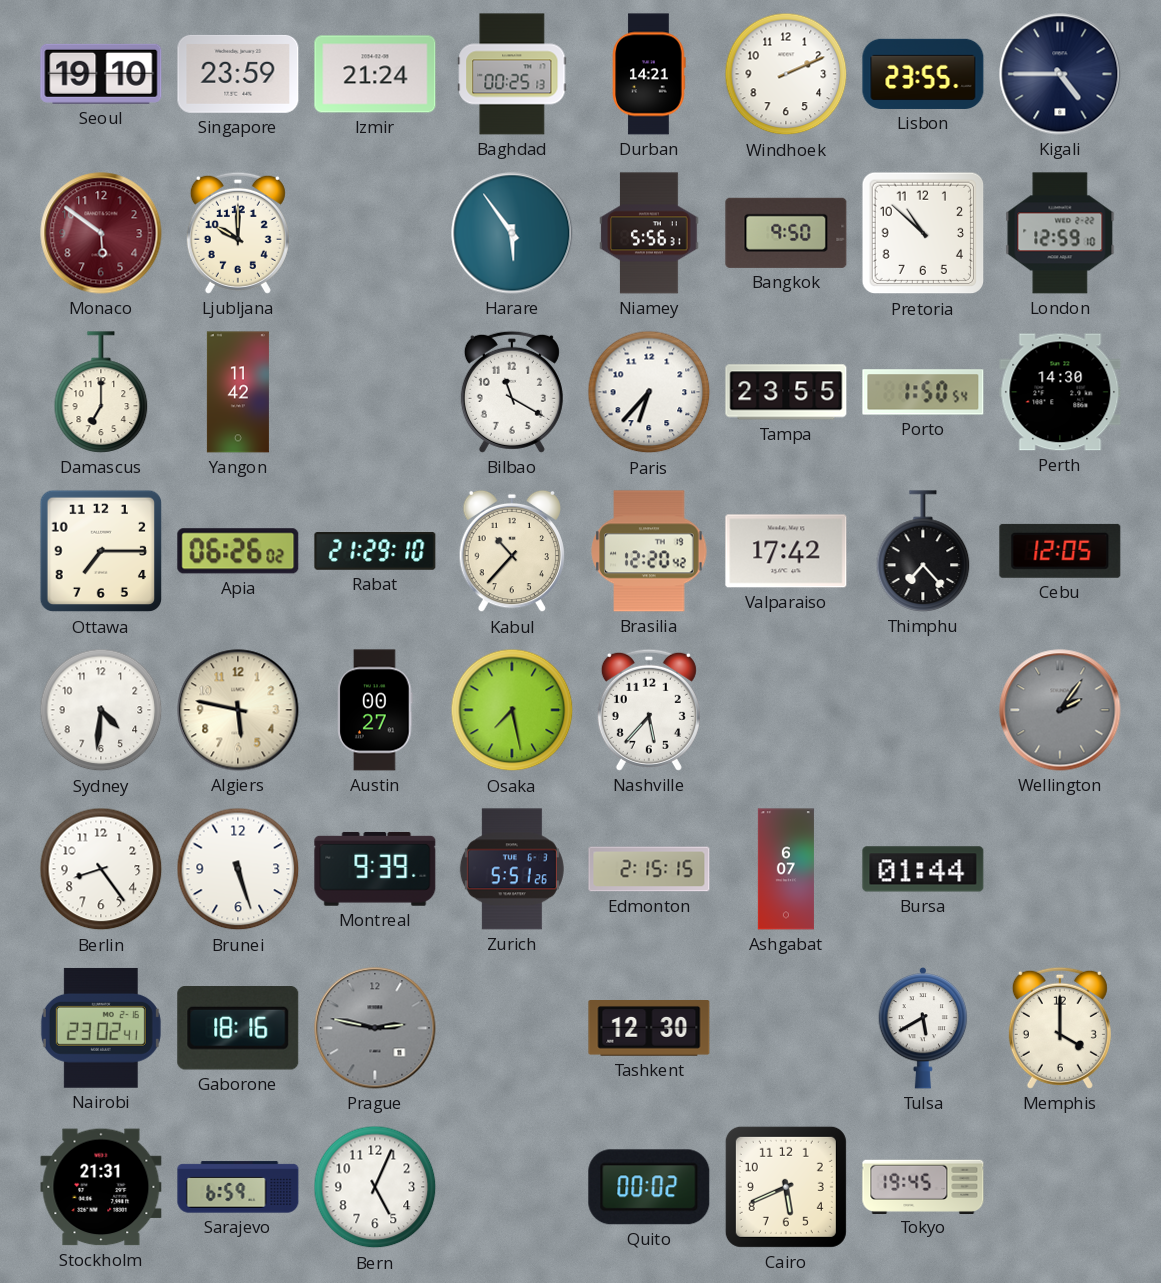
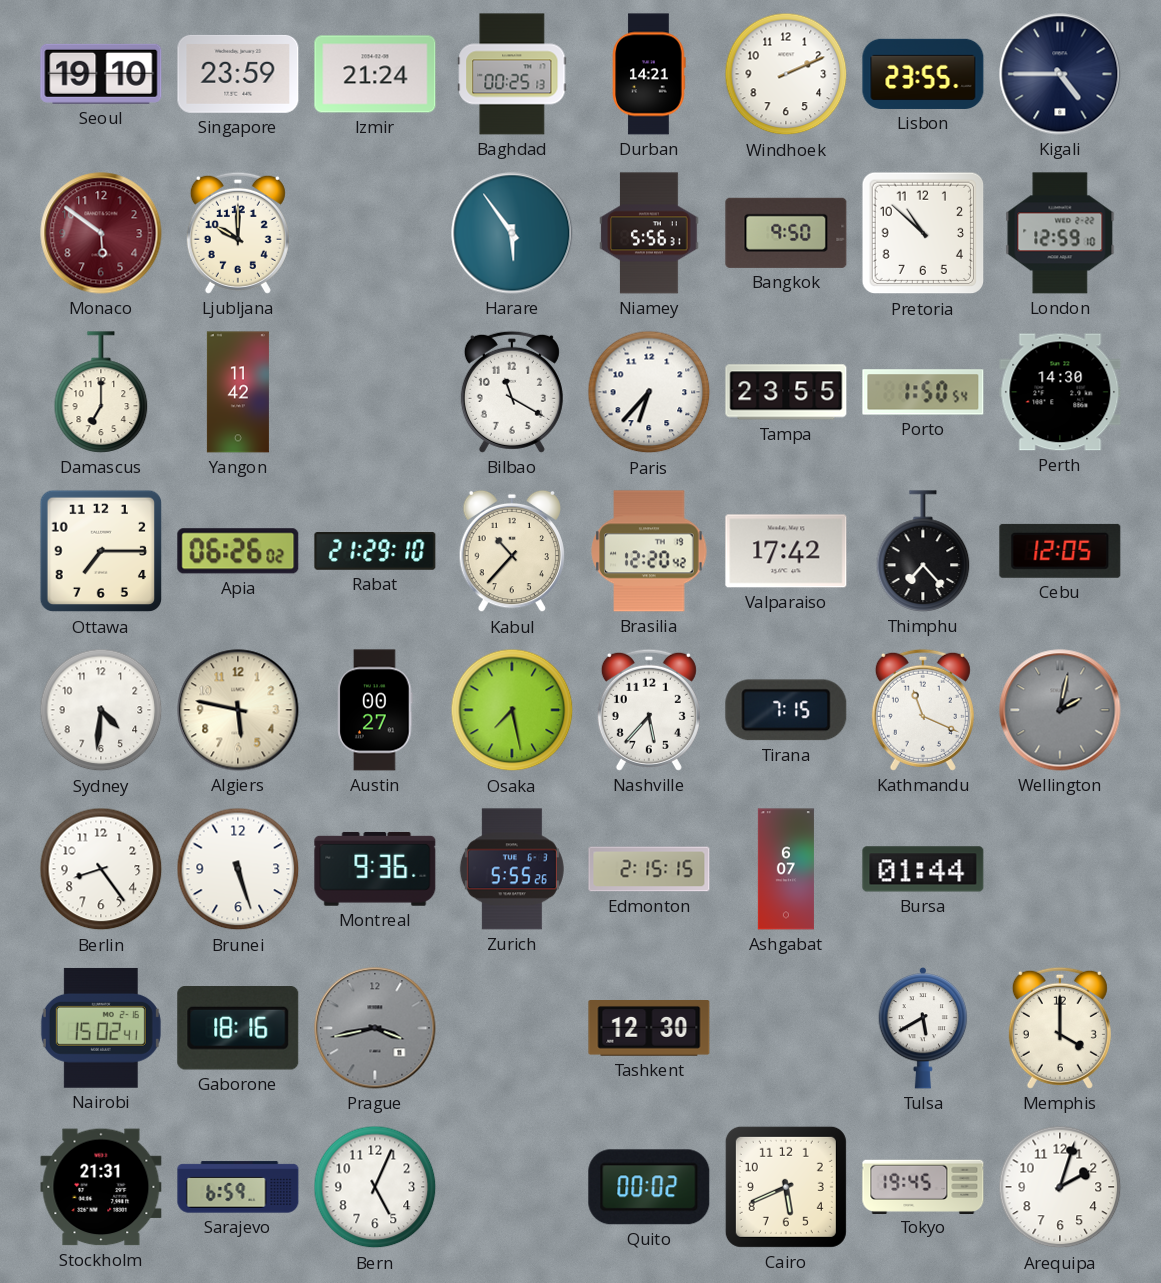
Tirana: none -> 7:15
Kathmandu: none -> 11:19
Wellington: 2:06 -> 2:02
Montreal: 9:39 -> 9:36
Zurich: 5:51 -> 5:55
Nairobi: 23:02 -> 15:02
Prague: 2:47 -> 3:43
Arequipa: none -> 2:03
